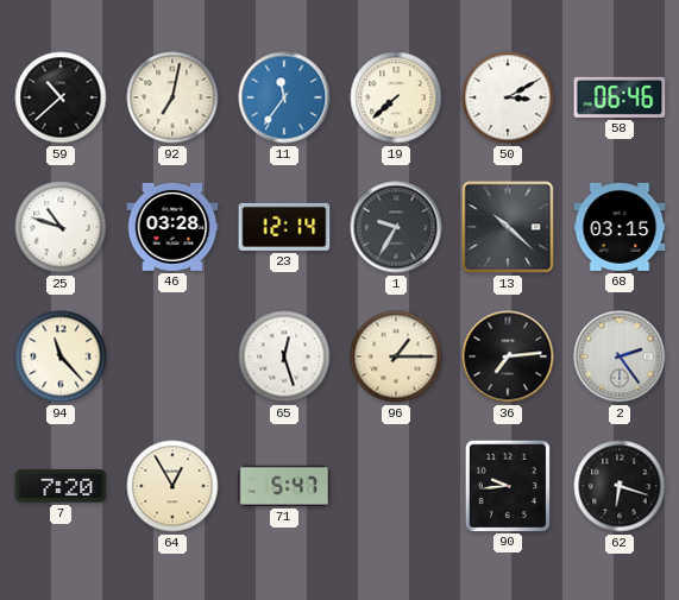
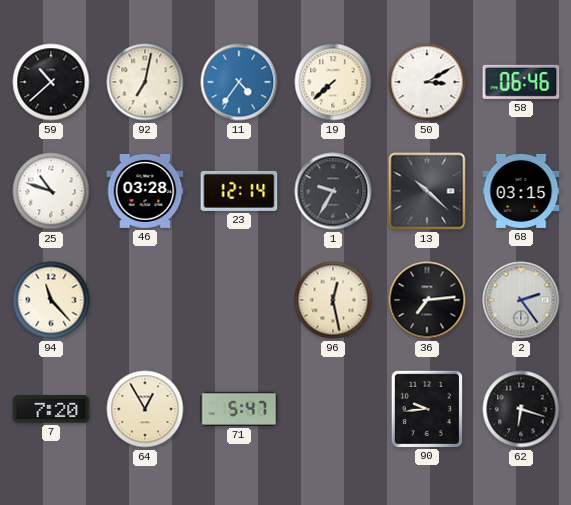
11: 11:36 -> 4:36
65: 12:27 -> none
96: 1:15 -> 12:28
